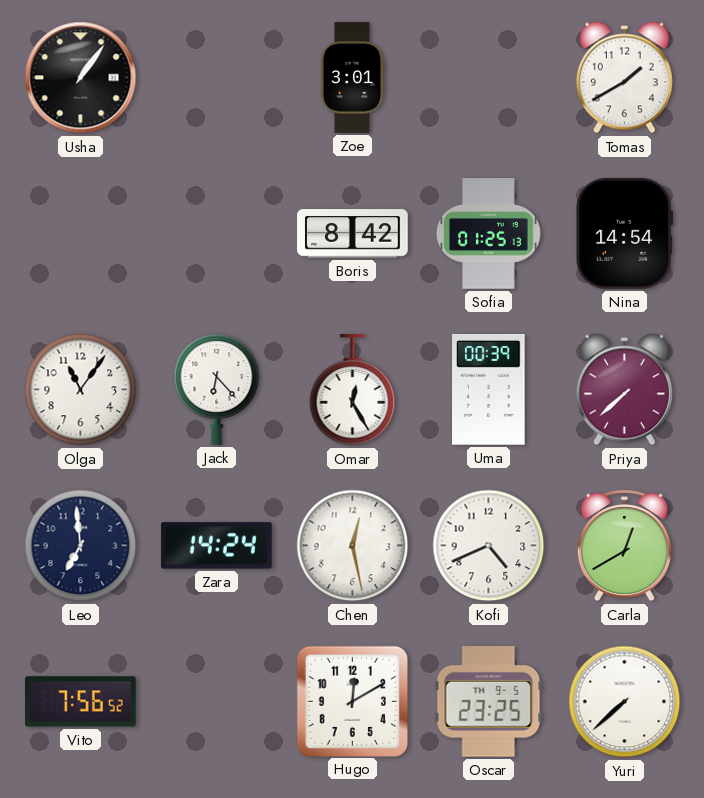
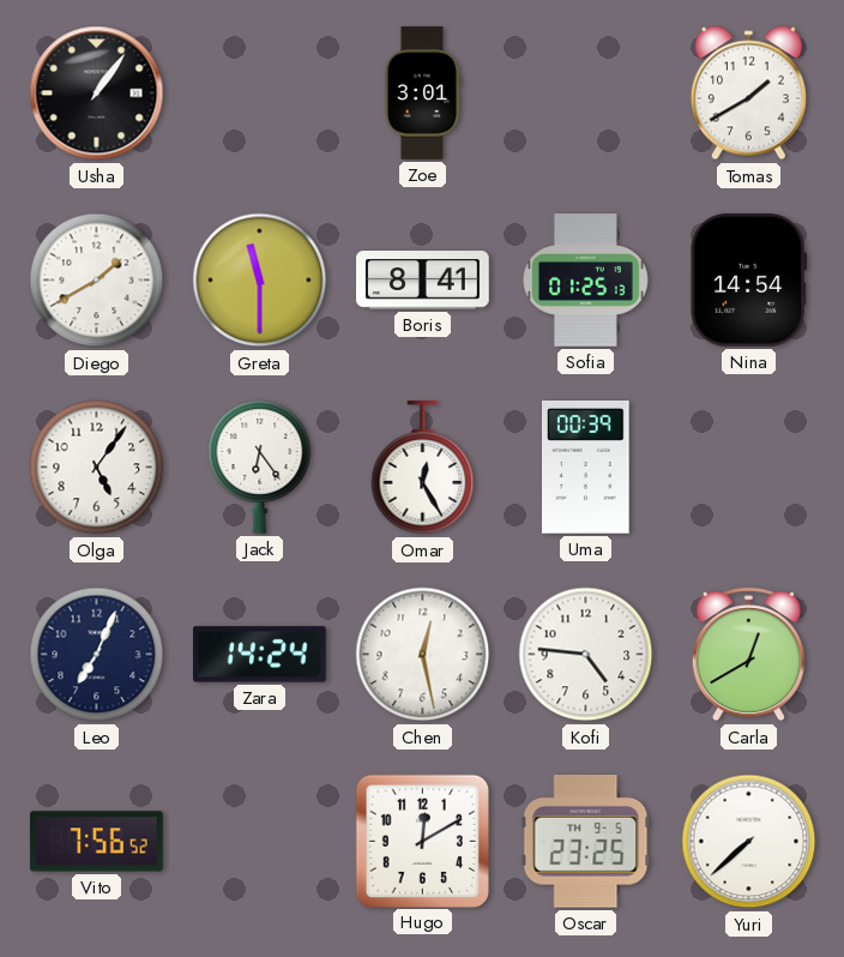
Diego: none -> 1:40
Greta: none -> 11:30
Boris: 8:42 -> 8:41
Olga: 11:06 -> 5:06
Jack: 6:23 -> 6:24
Priya: 7:38 -> none
Leo: 6:59 -> 7:04
Kofi: 4:41 -> 4:46
